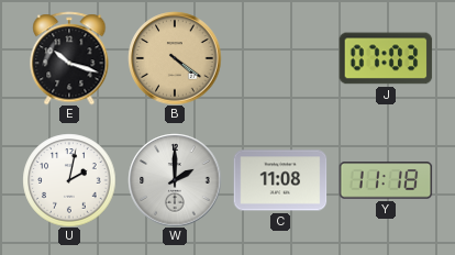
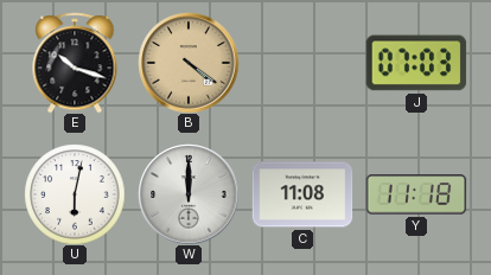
U: 2:02 -> 6:02
W: 2:00 -> 12:00
